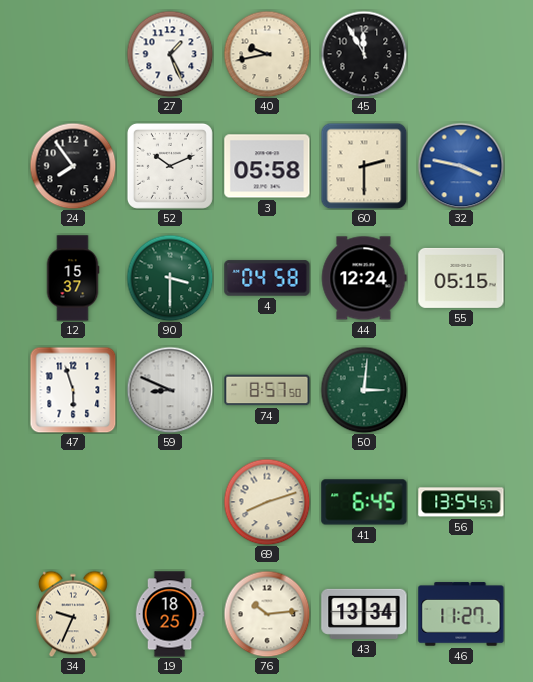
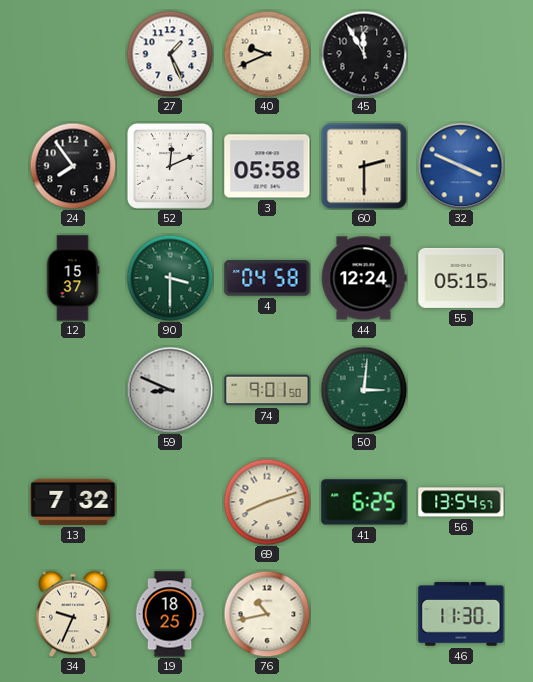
40: 9:43 -> 9:41
52: 10:11 -> 12:11
32: 3:47 -> 3:49
47: 5:57 -> none
74: 8:57 -> 9:01
13: none -> 7:32
41: 6:45 -> 6:25
76: 10:14 -> 10:43
43: 13:34 -> none
46: 11:27 -> 11:30
